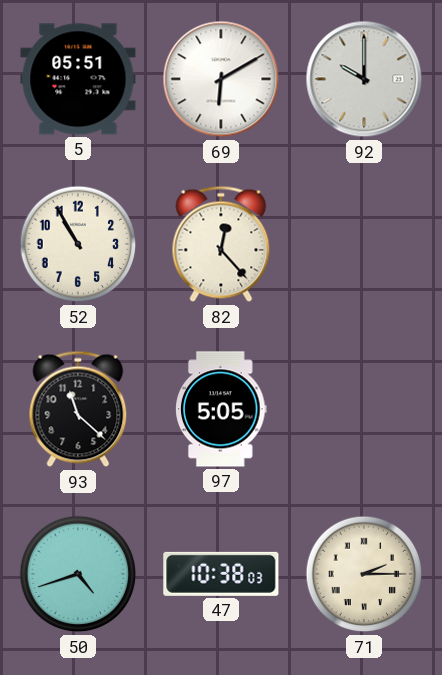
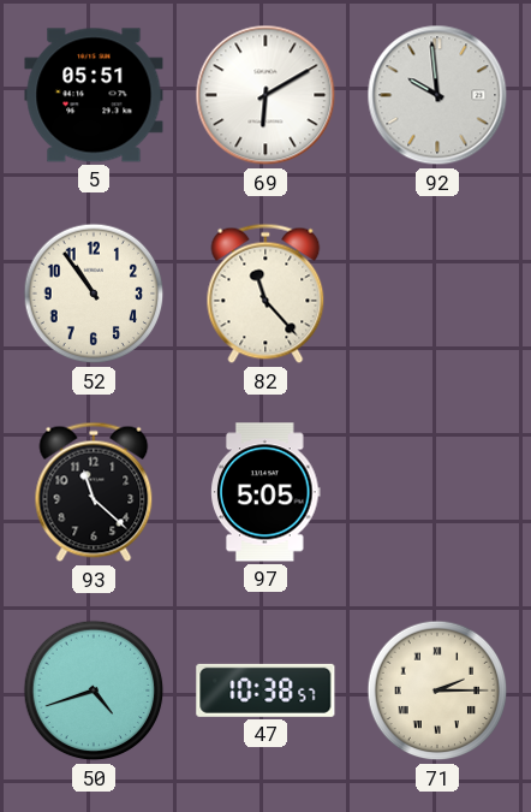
92: 10:00 -> 9:59
52: 10:55 -> 10:54
82: 12:23 -> 11:23
47: 10:38:03 -> 10:38:57
